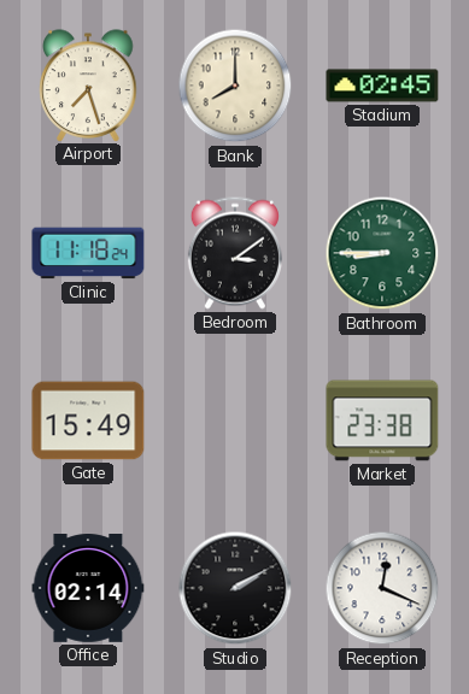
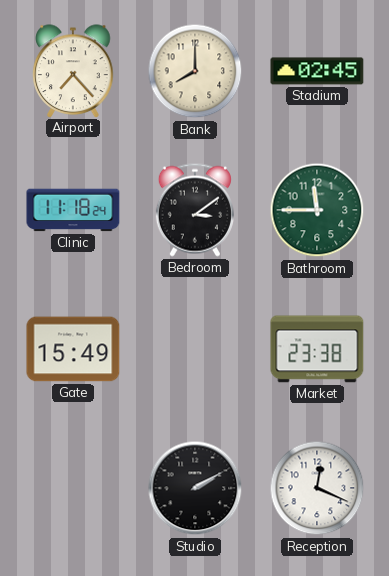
Airport: 7:27 -> 7:23
Bathroom: 8:45 -> 11:45
Office: 02:14 -> none
